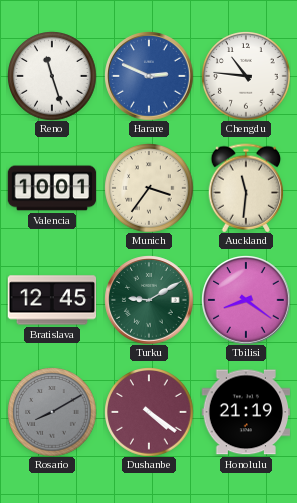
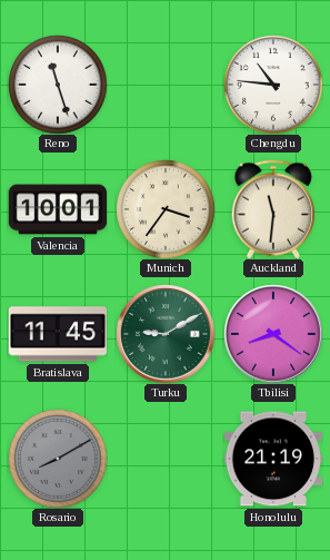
Harare: 2:49 -> none
Bratislava: 12:45 -> 11:45
Dushanbe: 4:21 -> none
